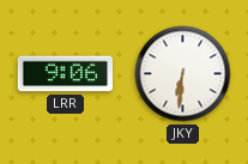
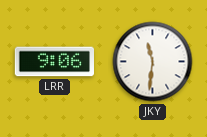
JKY: 6:31 -> 11:31
